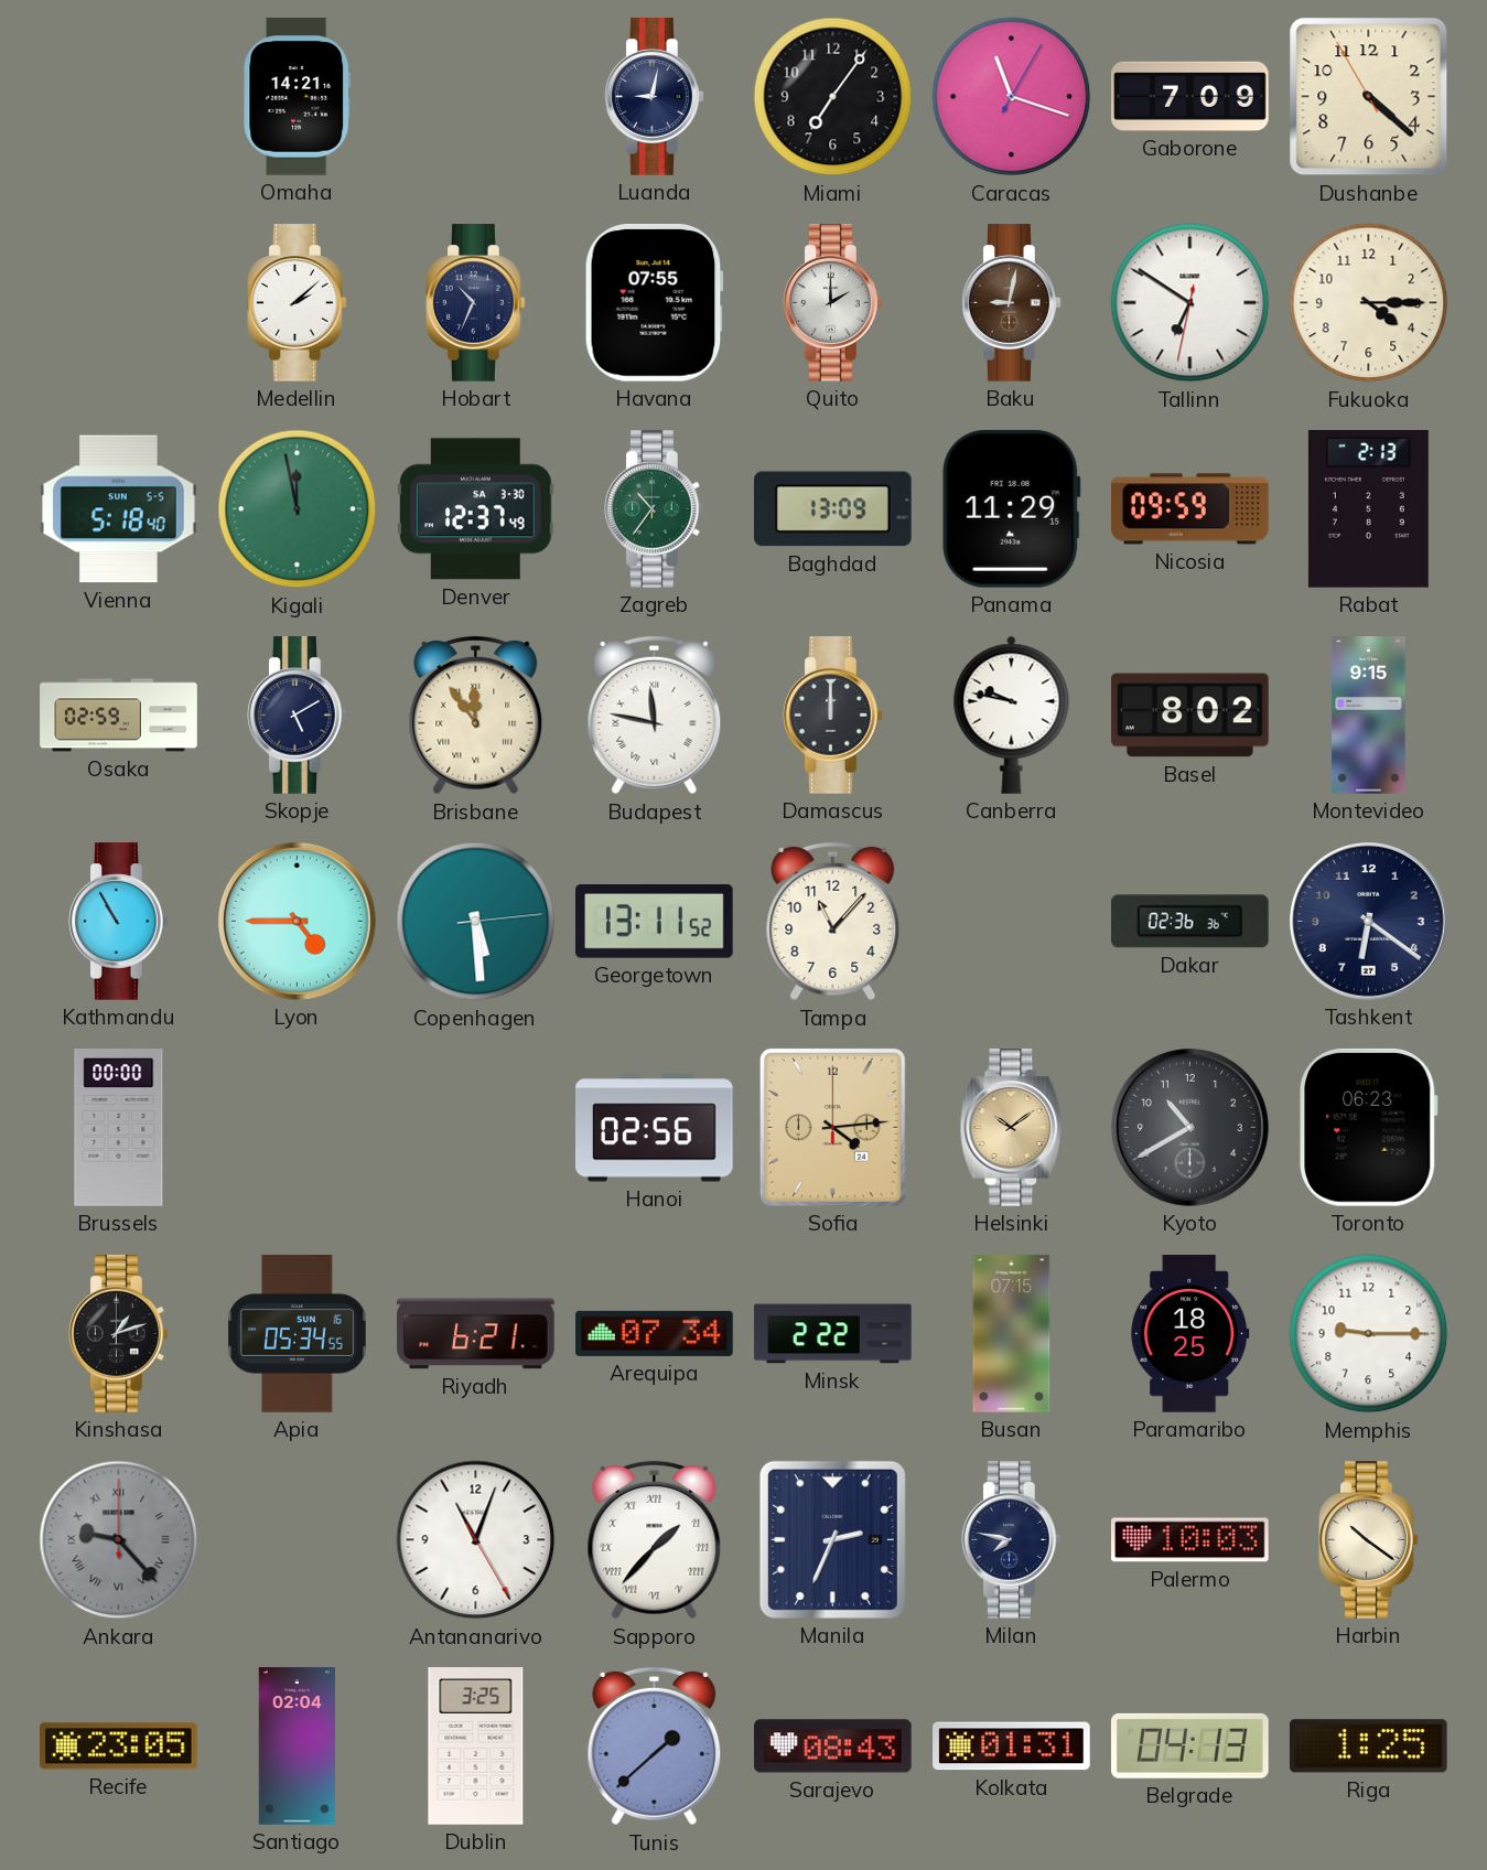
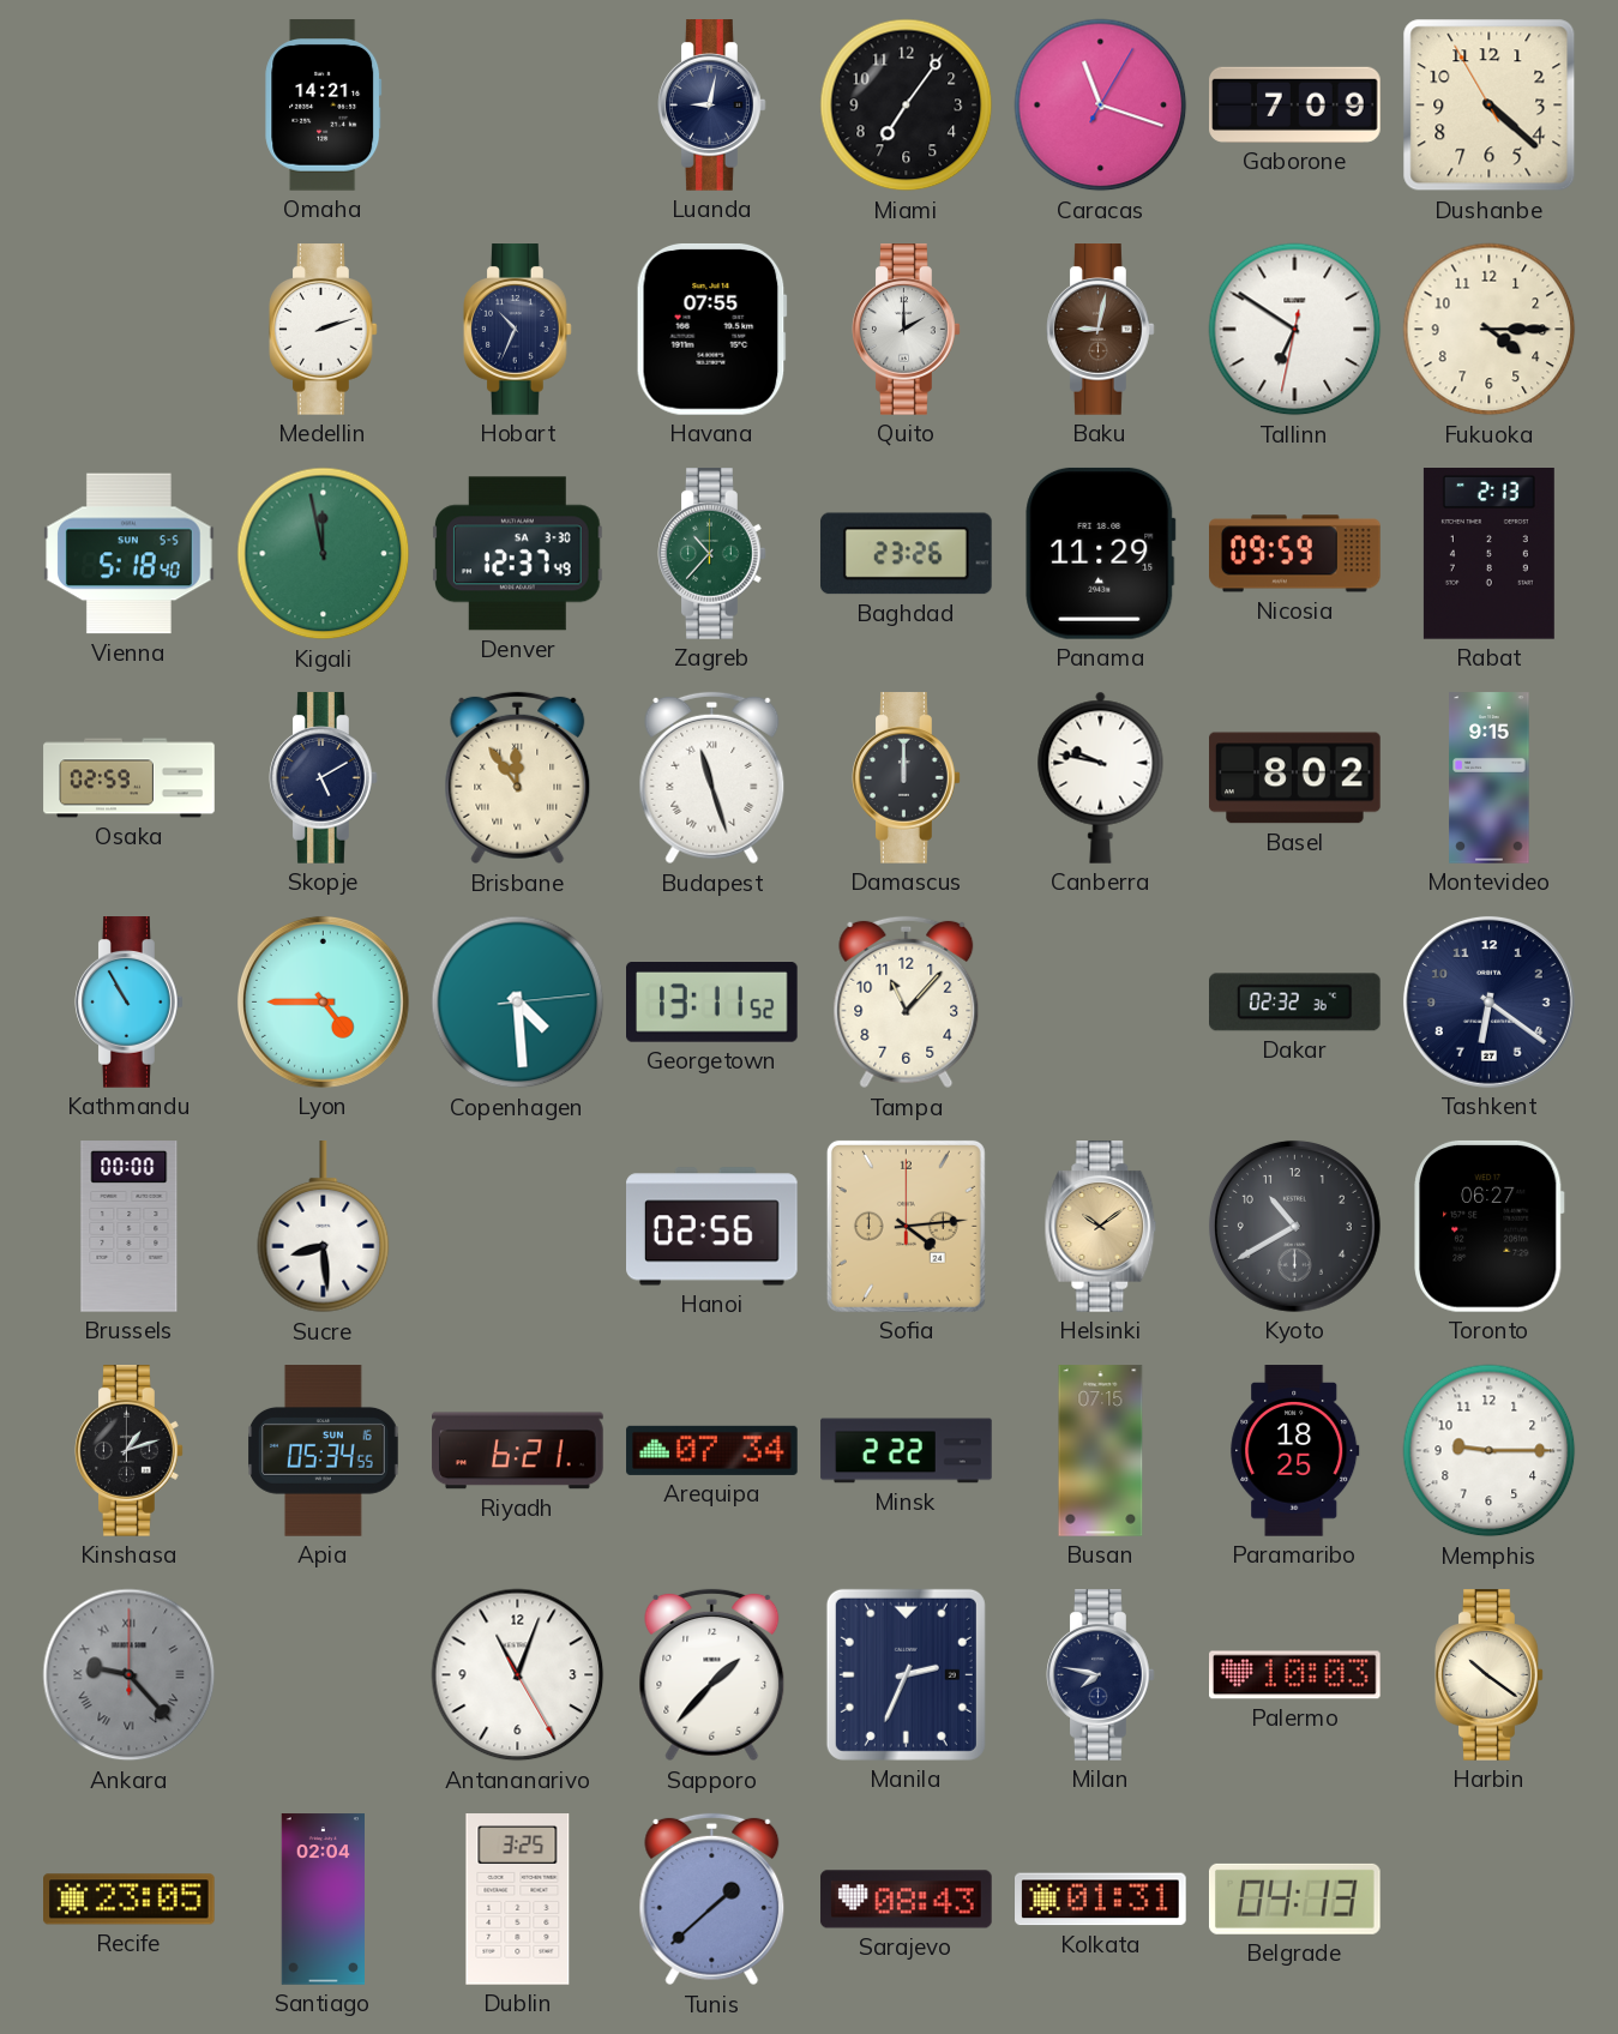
Medellin: 2:08 -> 2:12
Zagreb: 10:36 -> 10:37
Baghdad: 13:09 -> 23:26
Budapest: 11:47 -> 11:27
Copenhagen: 5:29 -> 4:29
Dakar: 02:36 -> 02:32
Sucre: none -> 8:29
Toronto: 06:23 -> 06:27
Sapporo numerals: Roman -> Arabic
Riga: 1:25 -> none
